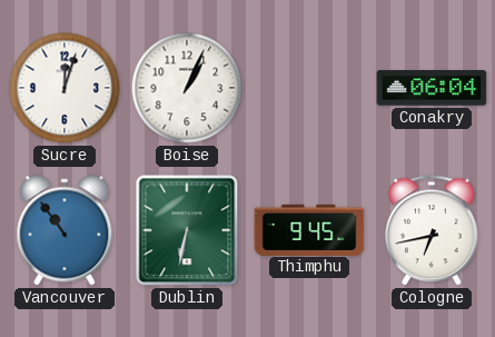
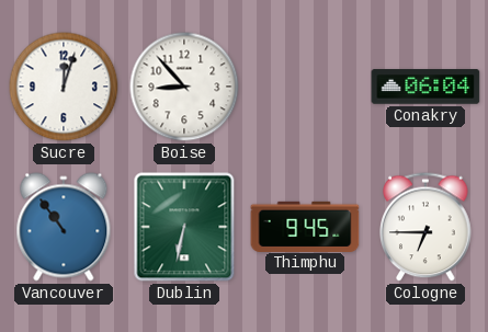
Boise: 1:04 -> 8:53
Cologne: 6:43 -> 6:45
